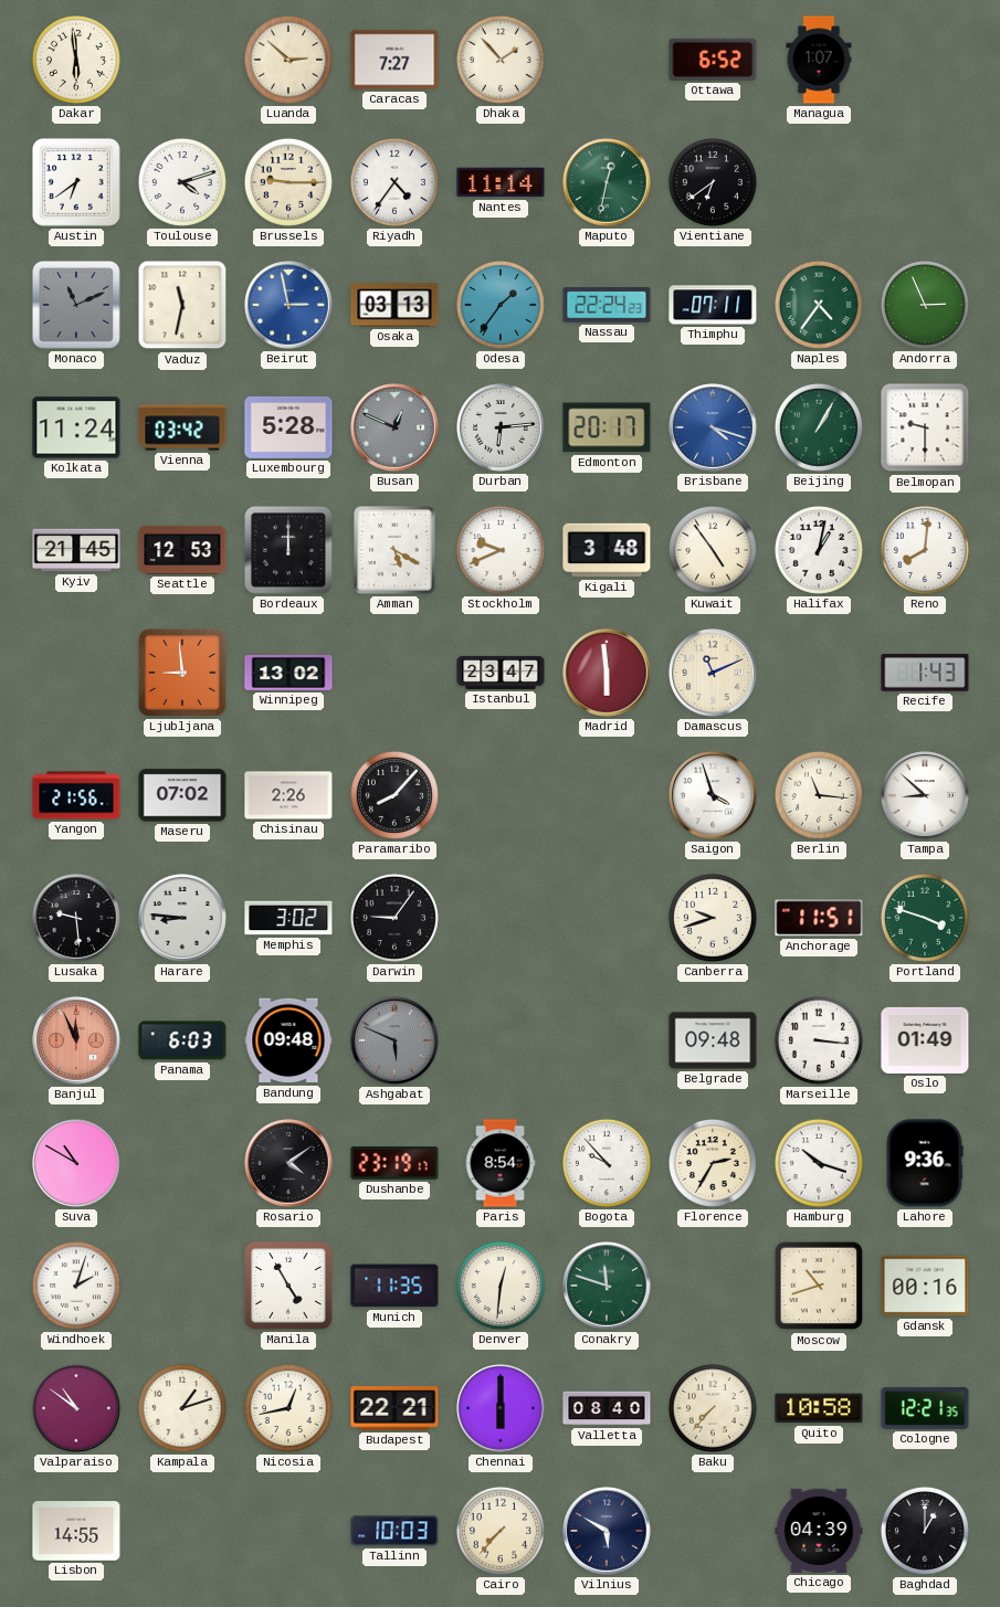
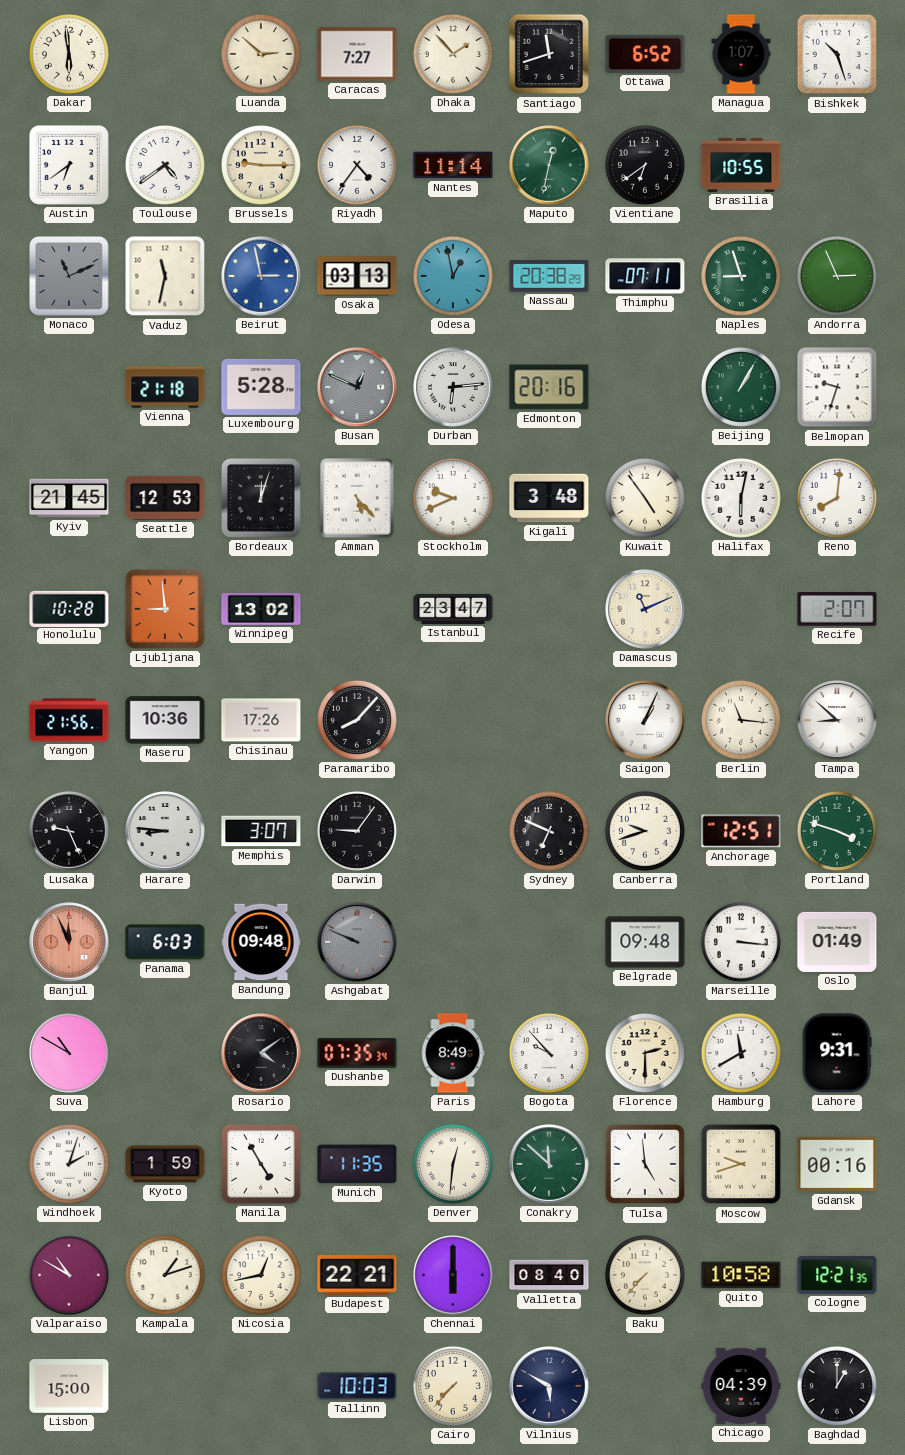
Santiago: none -> 11:42
Bishkek: none -> 10:27
Toulouse: 4:12 -> 4:39
Brasilia: none -> 10:55
Odesa: 1:36 -> 12:58
Nassau: 22:24 -> 20:38
Naples: 4:36 -> 8:57
Kolkata: 11:24 -> none
Vienna: 03:42 -> 21:18
Edmonton: 20:17 -> 20:16
Brisbane: 4:18 -> none
Belmopan: 9:30 -> 9:33
Bordeaux: 12:00 -> 12:03
Amman: 5:20 -> 5:23
Halifax: 1:02 -> 6:02
Honolulu: none -> 10:28
Madrid: 5:59 -> none
Recife: 1:43 -> 2:07
Maseru: 07:02 -> 10:36
Chisinau: 2:26 -> 17:26
Saigon: 3:57 -> 1:04
Lusaka: 9:29 -> 9:26
Memphis: 3:02 -> 3:07
Sydney: none -> 6:49
Anchorage: 11:51 -> 12:51
Ashgabat: 5:49 -> 9:49
Dushanbe: 23:19 -> 07:35
Paris: 8:54 -> 8:49
Florence: 2:35 -> 2:30
Hamburg: 10:18 -> 11:40
Lahore: 9:36 -> 9:31
Kyoto: none -> 1:59
Conakry: 11:48 -> 11:52
Tulsa: none -> 4:59
Moscow: 10:42 -> 9:42
Valparaiso: 10:51 -> 10:50
Lisbon: 14:55 -> 15:00
